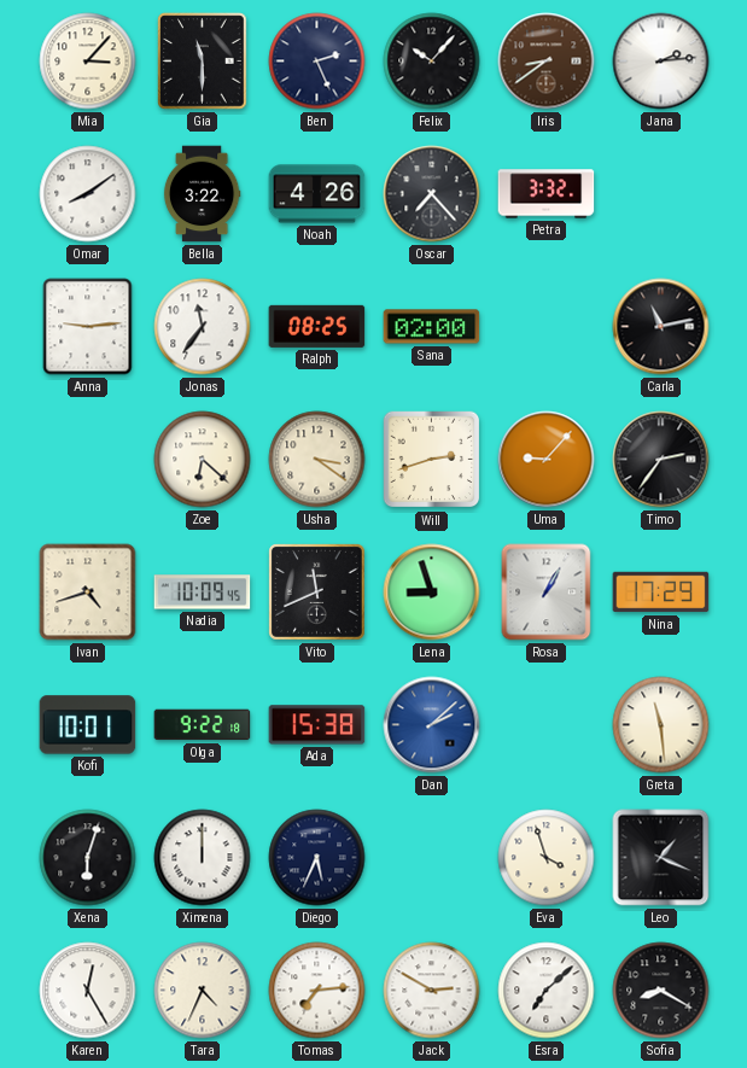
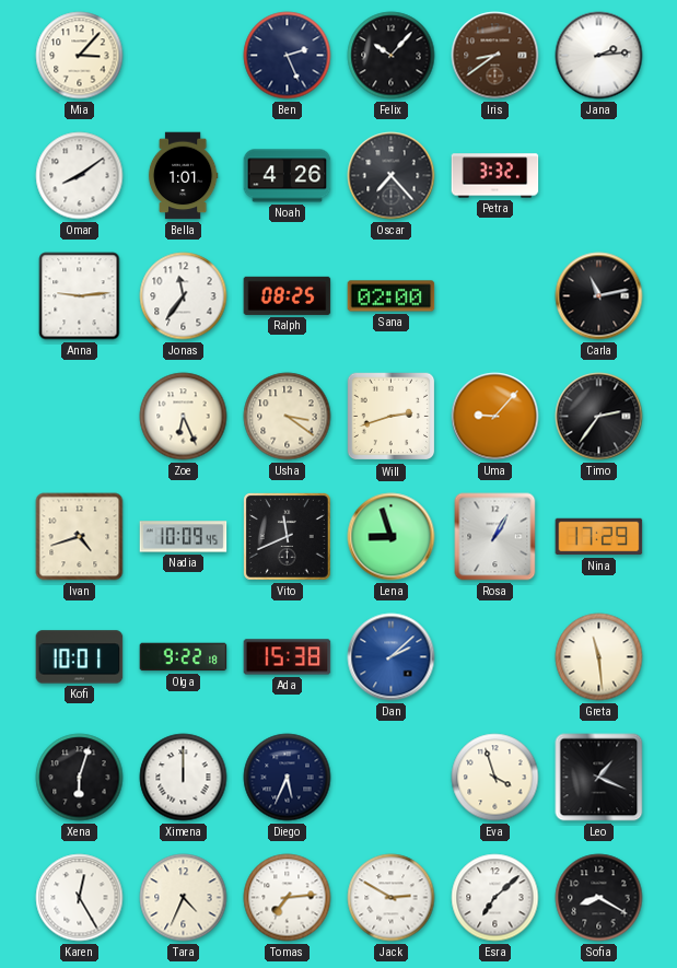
Gia: 11:30 -> none
Bella: 3:22 -> 1:01
Zoe: 6:22 -> 6:26
